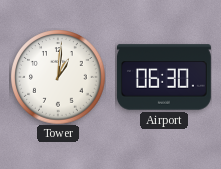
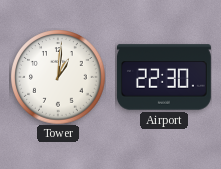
Airport: 06:30 -> 22:30
